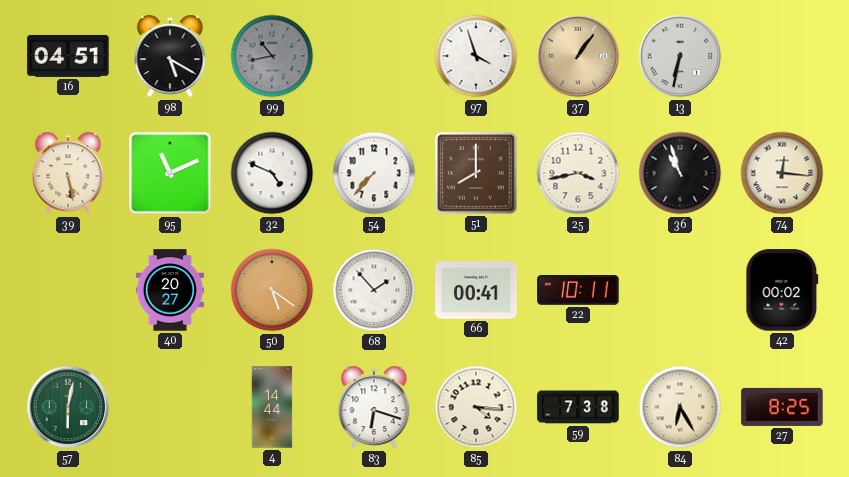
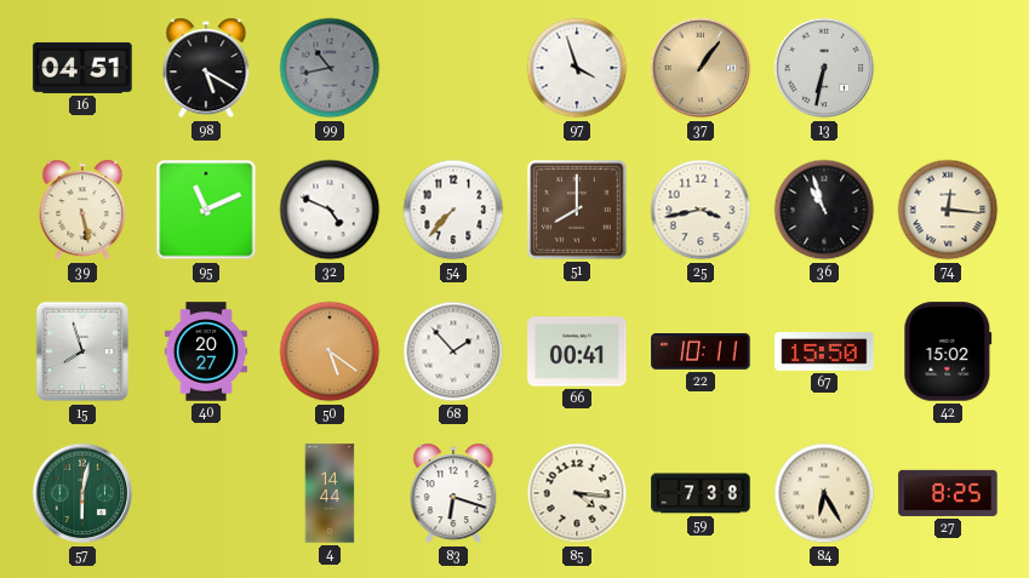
15: none -> 7:57
67: none -> 15:50
42: 00:02 -> 15:02
